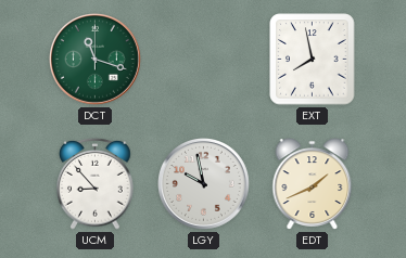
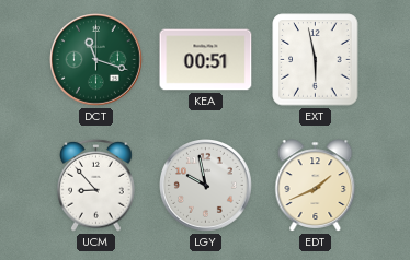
KEA: none -> 00:51
EXT: 7:58 -> 5:58
